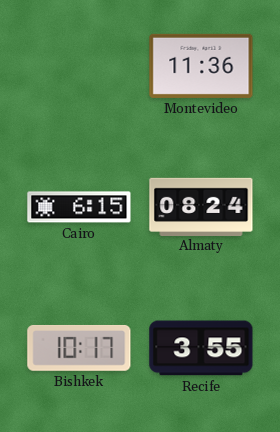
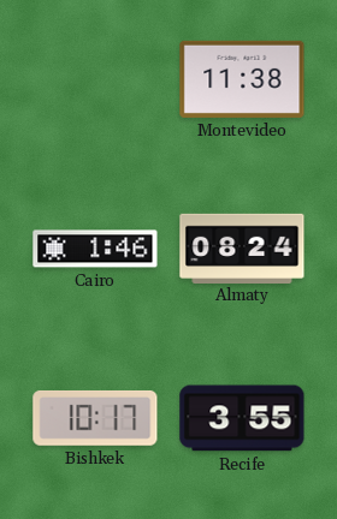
Montevideo: 11:36 -> 11:38
Cairo: 6:15 -> 1:46
